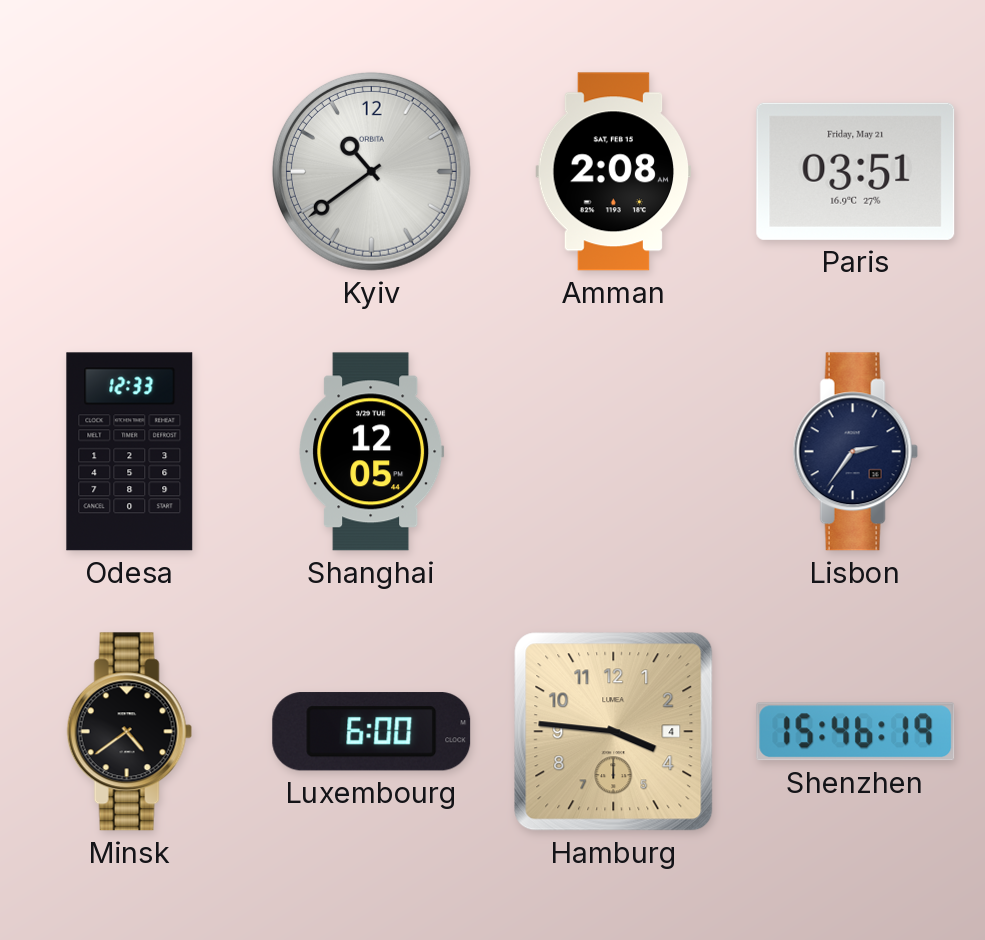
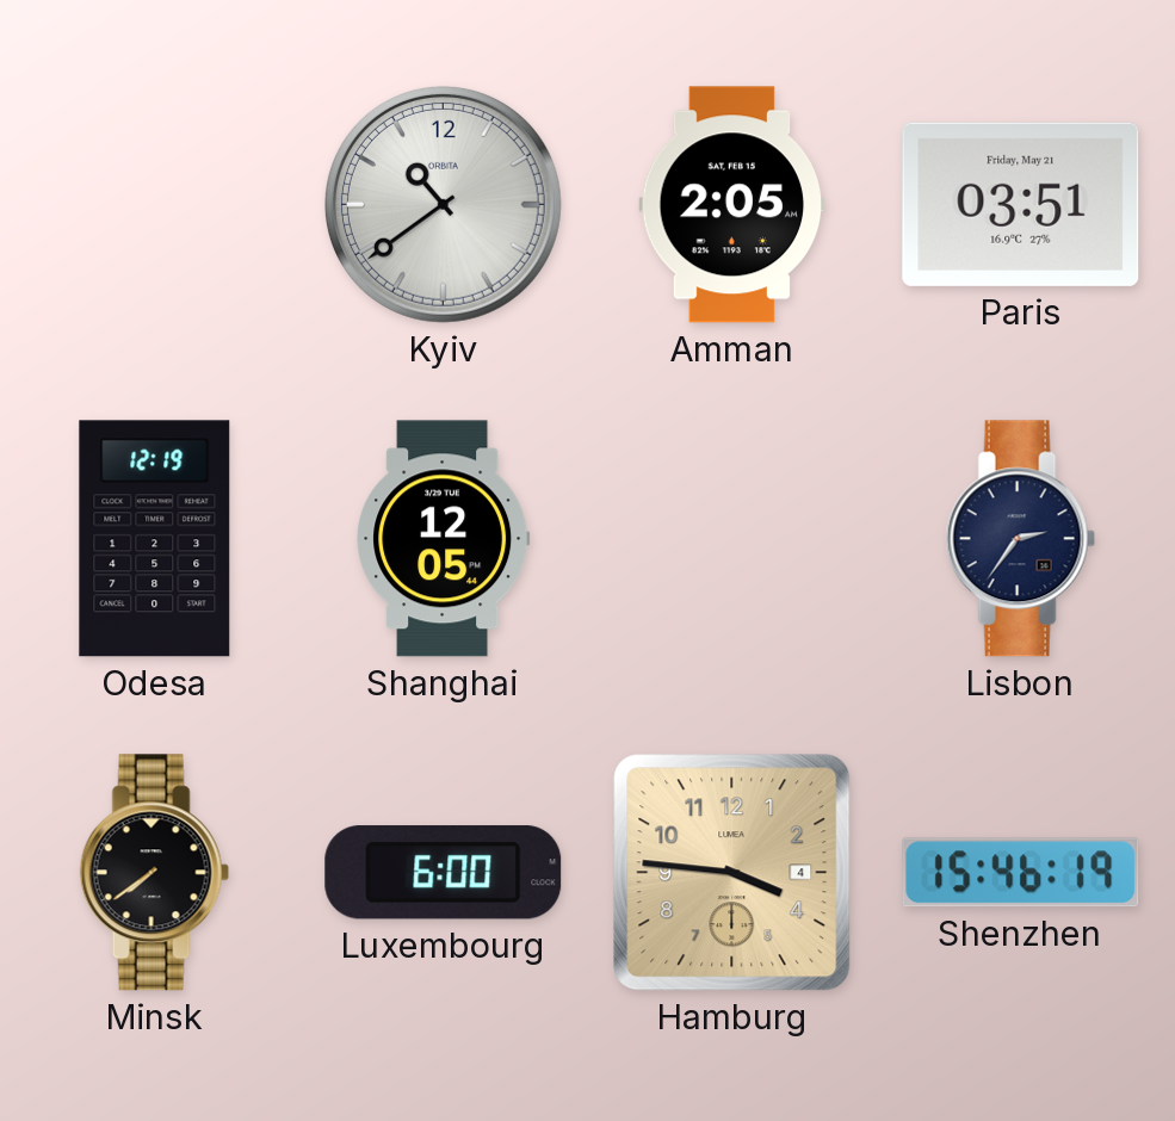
Amman: 2:08 -> 2:05
Odesa: 12:33 -> 12:19
Minsk: 4:39 -> 7:39
